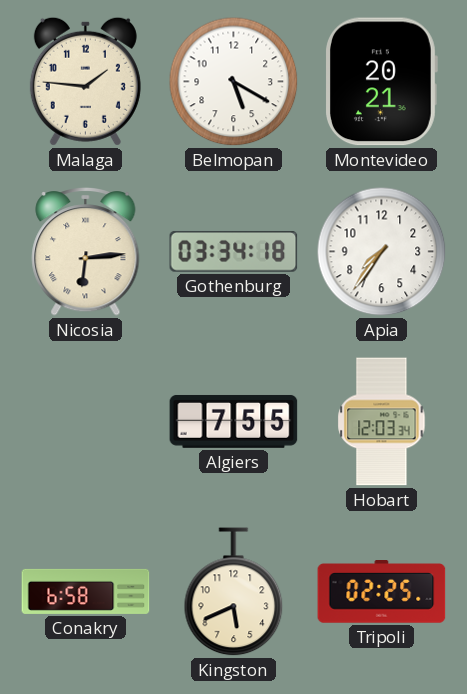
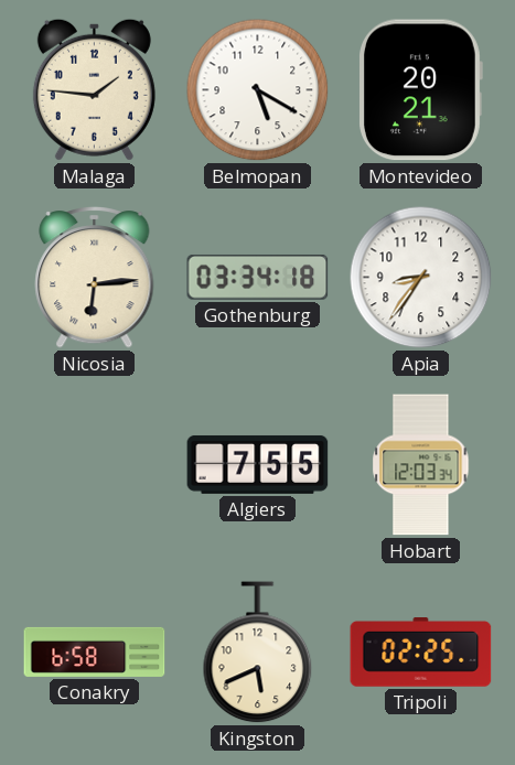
Apia: 7:36 -> 8:36
